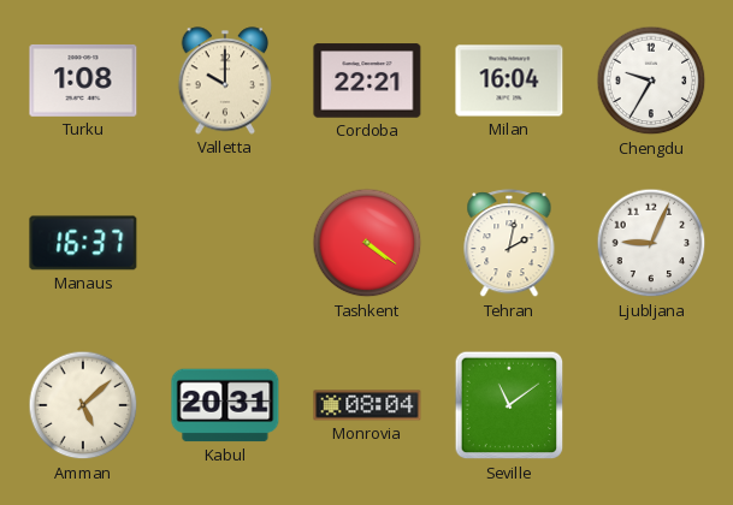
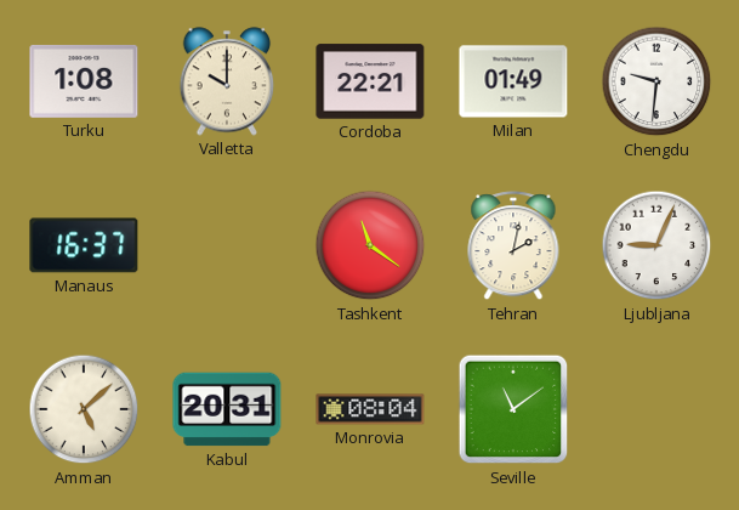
Milan: 16:04 -> 01:49
Chengdu: 9:35 -> 9:31
Tashkent: 4:21 -> 11:21
